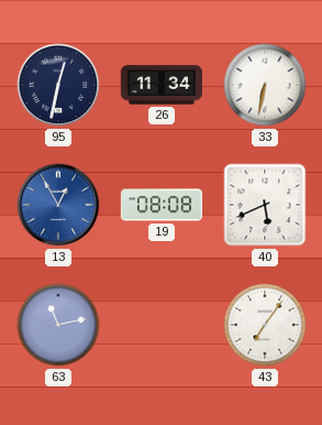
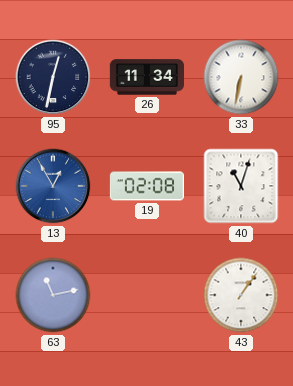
19: 08:08 -> 02:08
40: 5:41 -> 11:03
43: 7:06 -> 1:06
